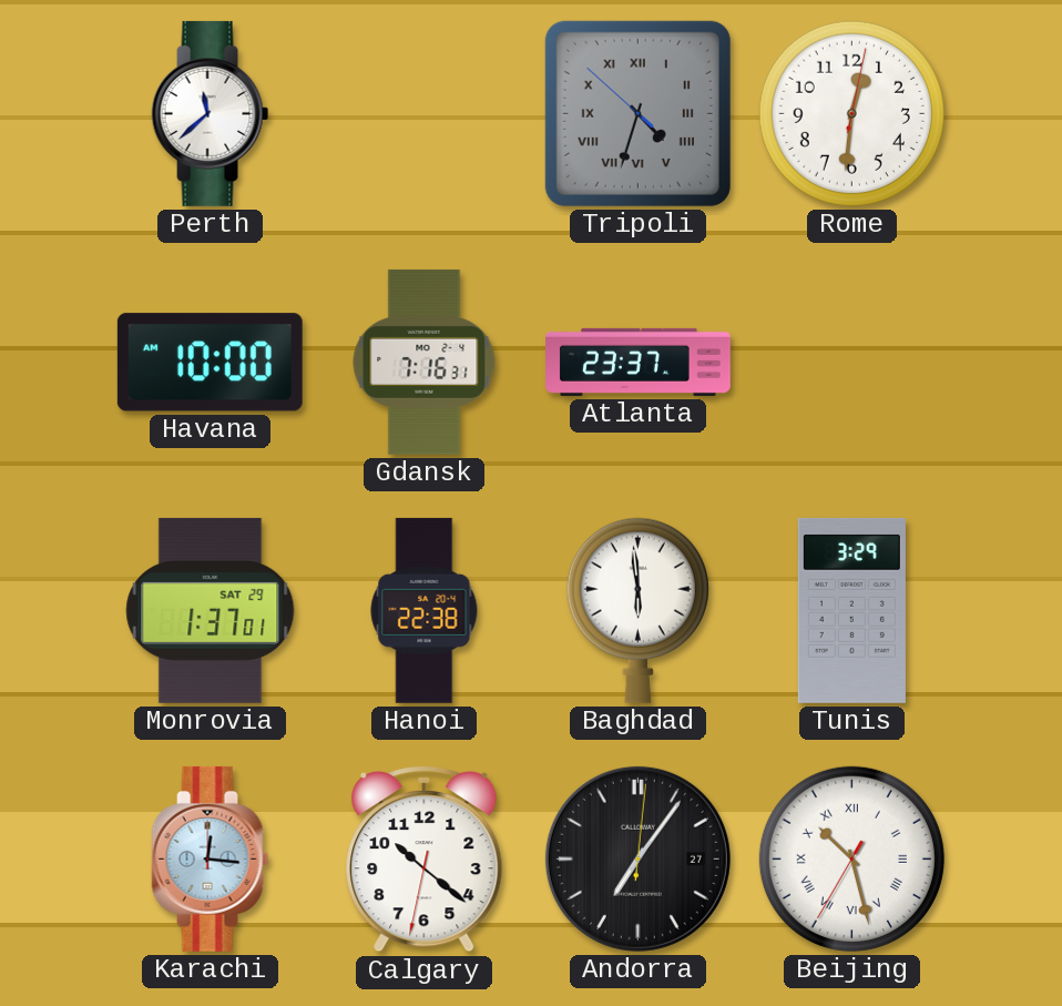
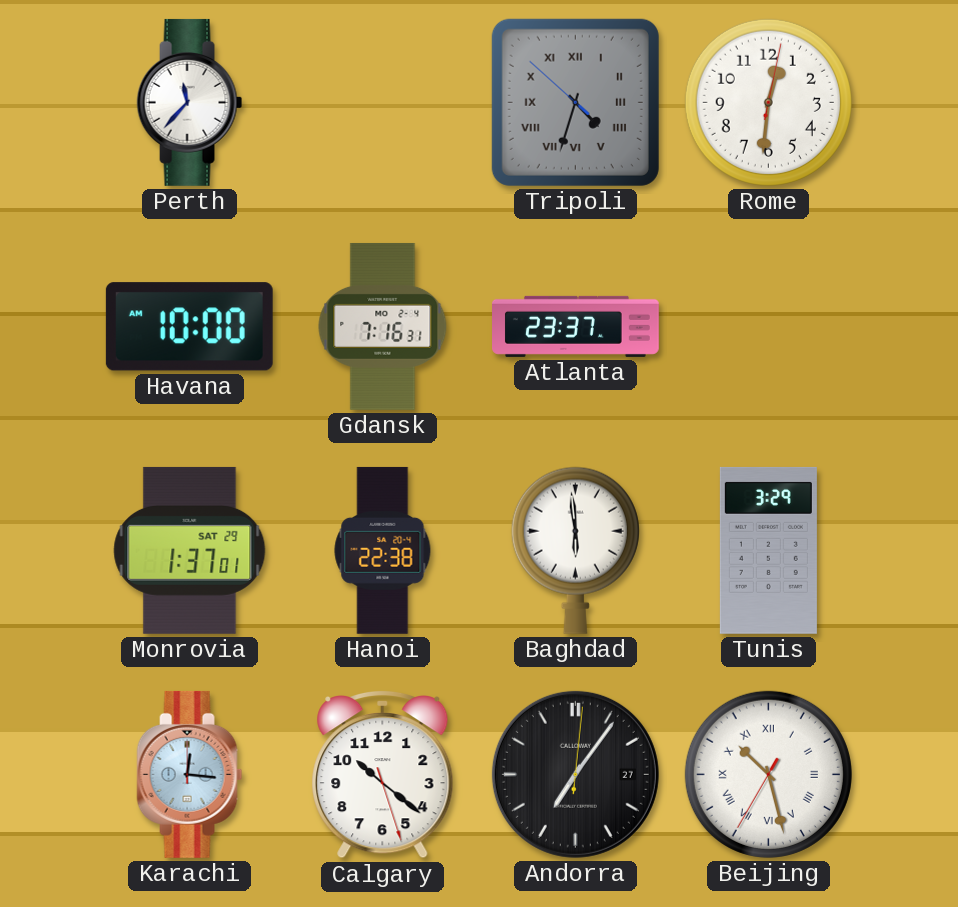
Perth: 11:38 -> 11:37
Calgary: 10:21:32 -> 10:21:27
